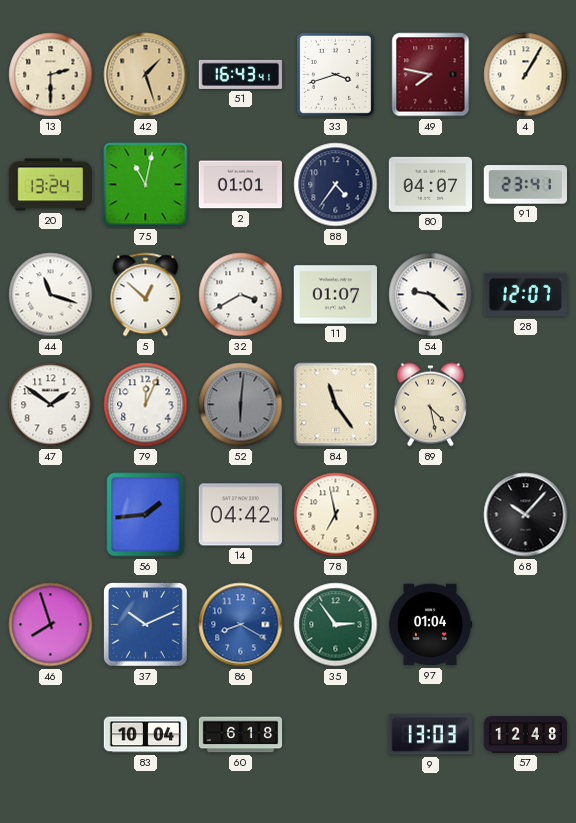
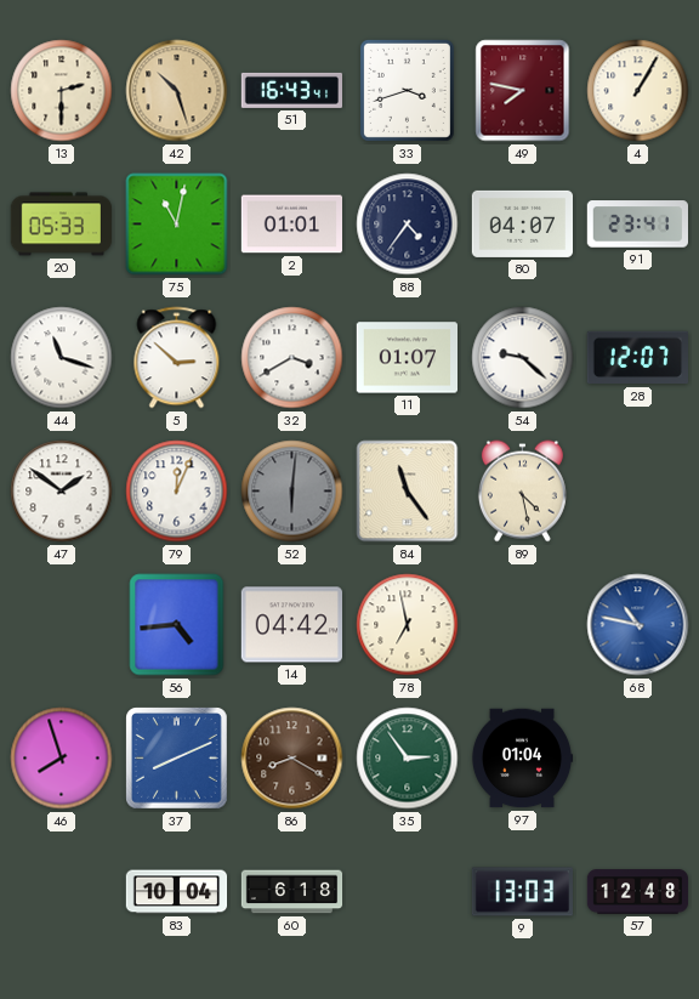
42: 1:27 -> 10:27
20: 13:24 -> 05:33
5: 12:52 -> 2:52
56: 1:44 -> 4:44
68: 10:07 -> 10:47
68 dial: black -> blue
37: 10:11 -> 8:11
86 dial: blue -> brown
